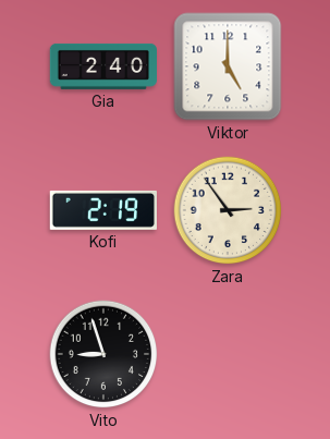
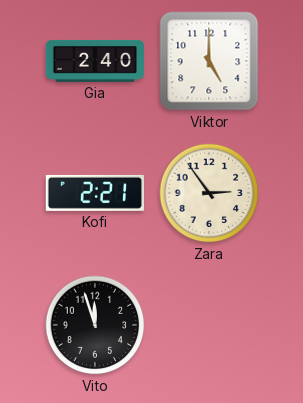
Kofi: 2:19 -> 2:21
Vito: 8:57 -> 11:57
